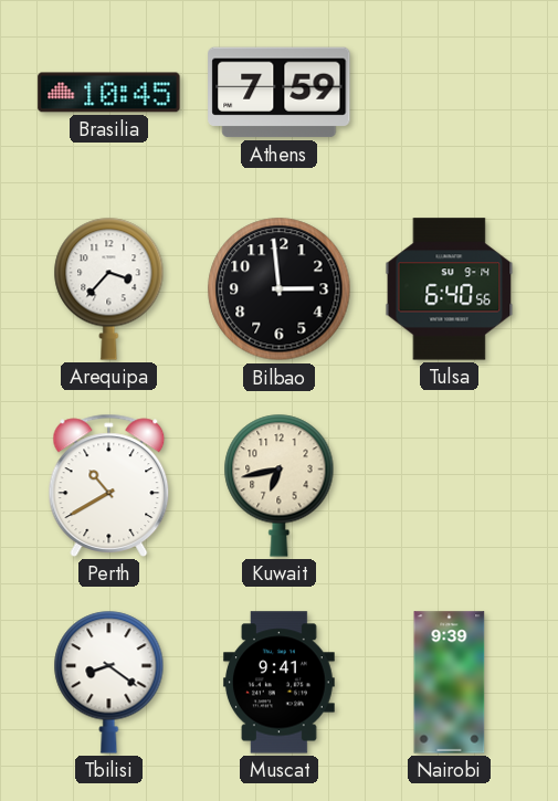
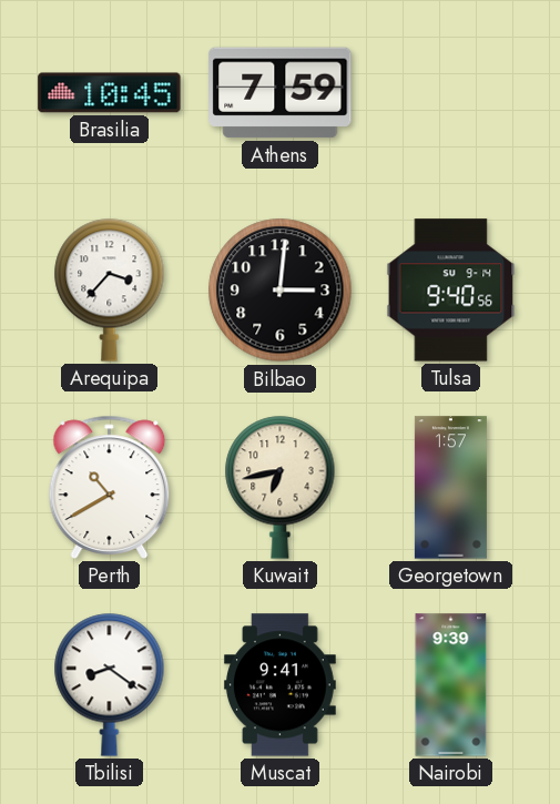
Bilbao: 2:59 -> 3:01
Tulsa: 6:40 -> 9:40
Georgetown: none -> 1:57
